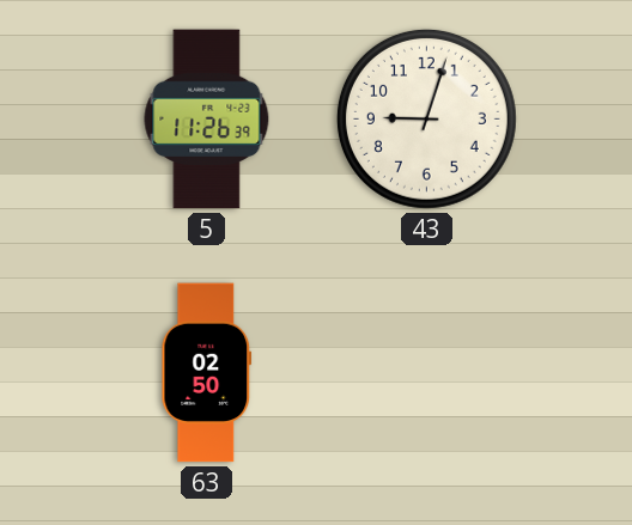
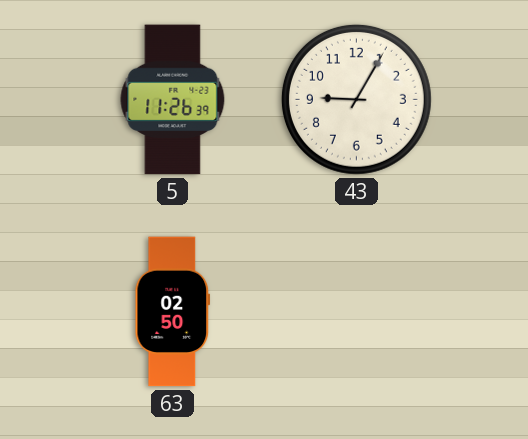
43: 9:03 -> 9:05
